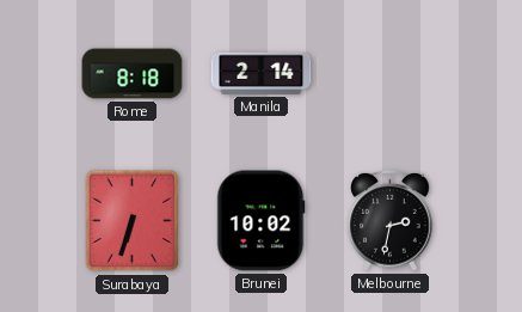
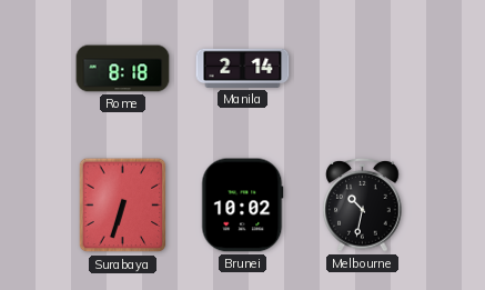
Melbourne: 2:32 -> 10:32
